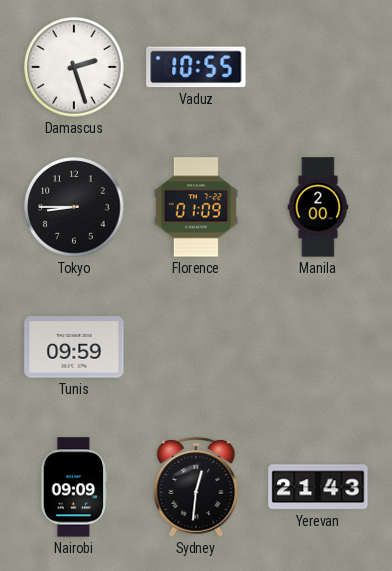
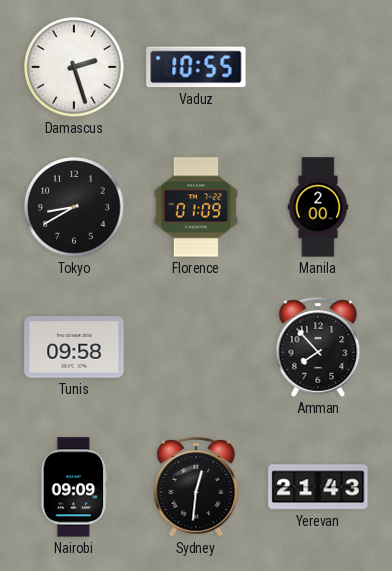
Tokyo: 8:45 -> 8:40
Tunis: 09:59 -> 09:58
Amman: none -> 7:53
